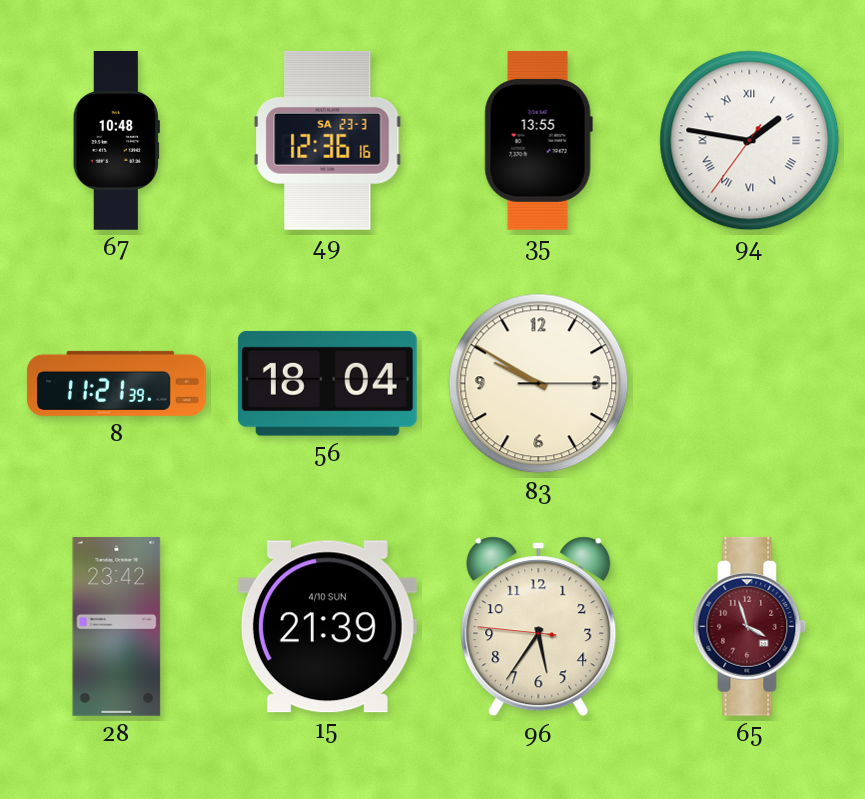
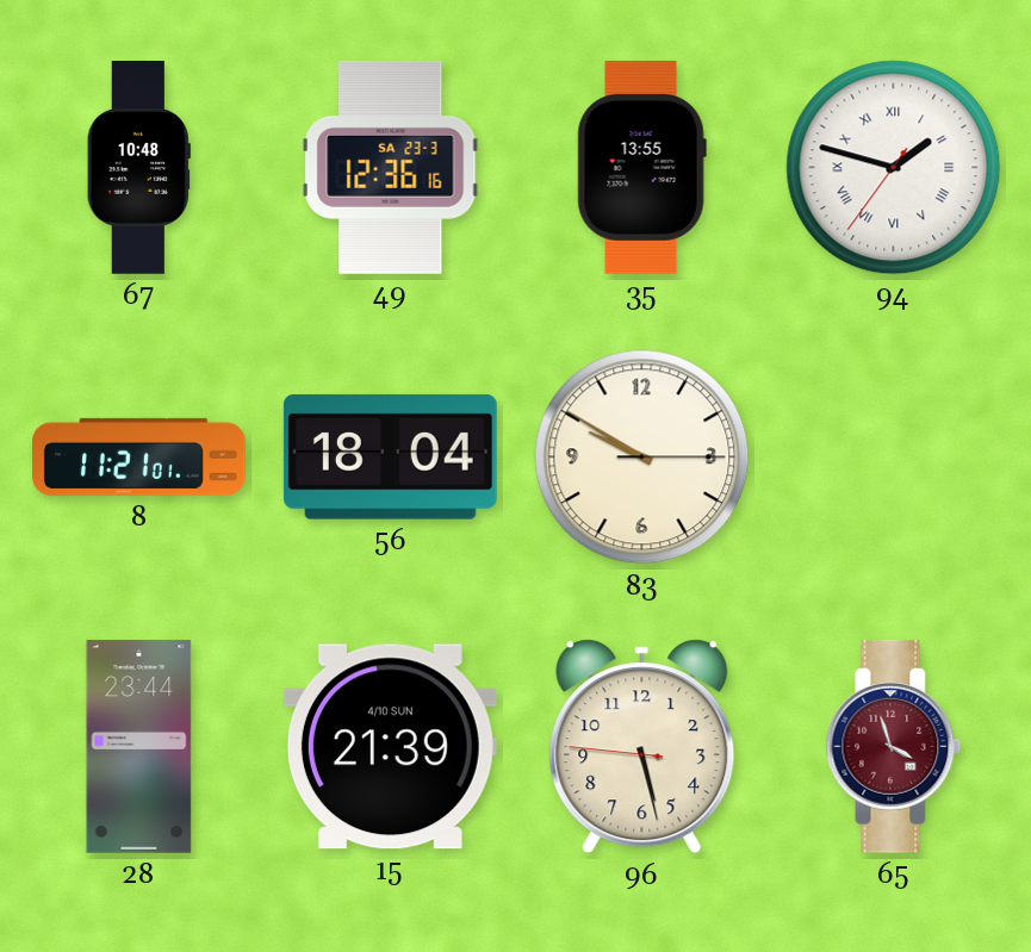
94: 1:46 -> 1:47
8: 11:21:39 -> 11:21:01
28: 23:42 -> 23:44
96: 5:35 -> 5:27
